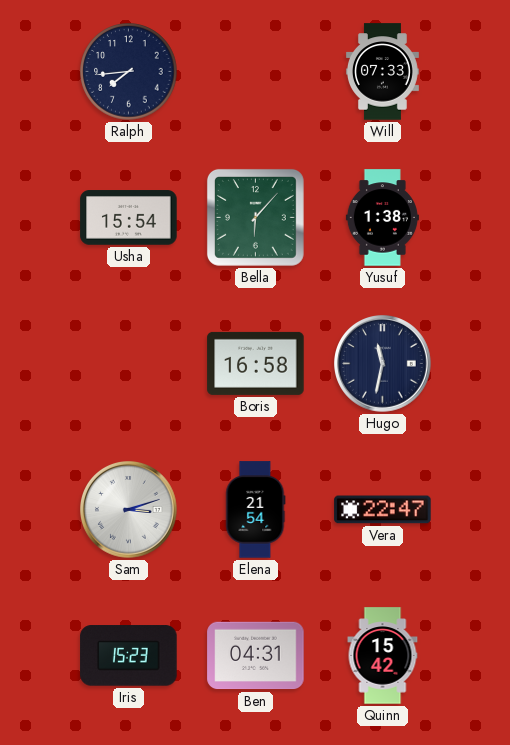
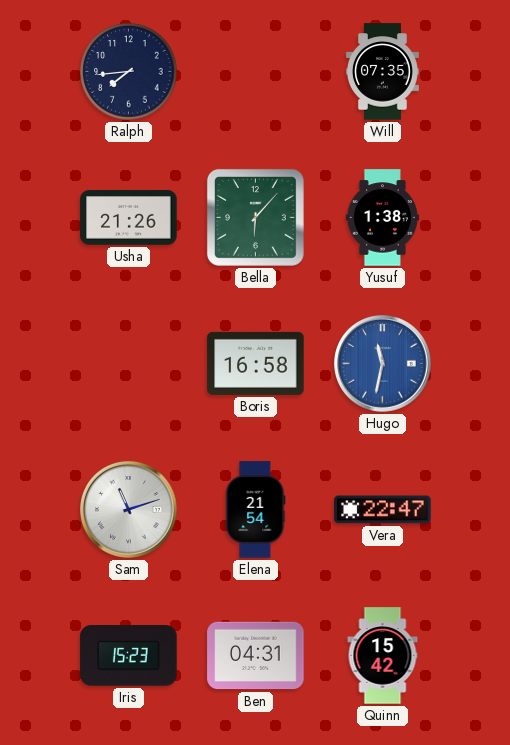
Will: 07:33 -> 07:35
Usha: 15:54 -> 21:26
Hugo dial: navy -> blue
Sam: 3:12 -> 11:12
